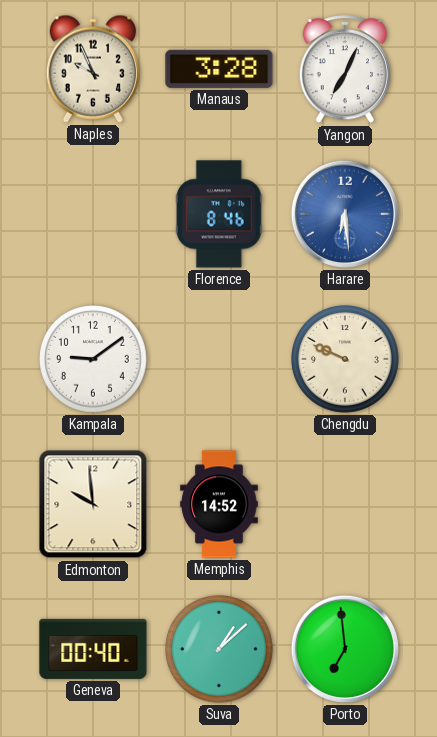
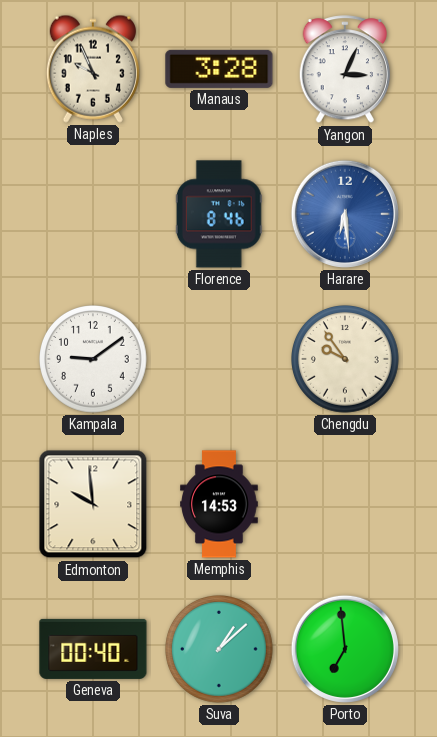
Yangon: 7:04 -> 3:04
Chengdu: 9:49 -> 9:54
Memphis: 14:52 -> 14:53
